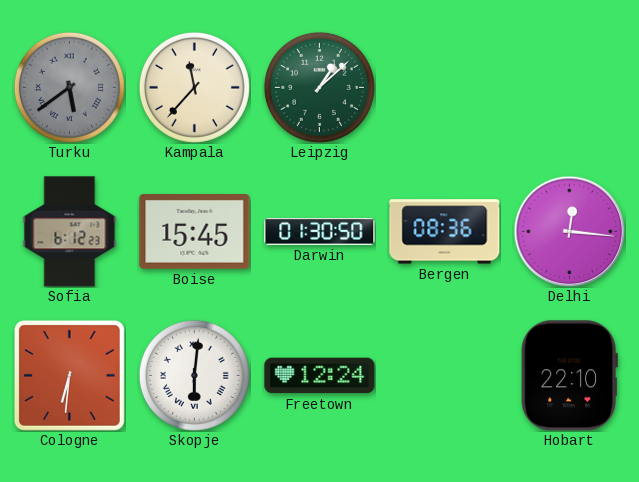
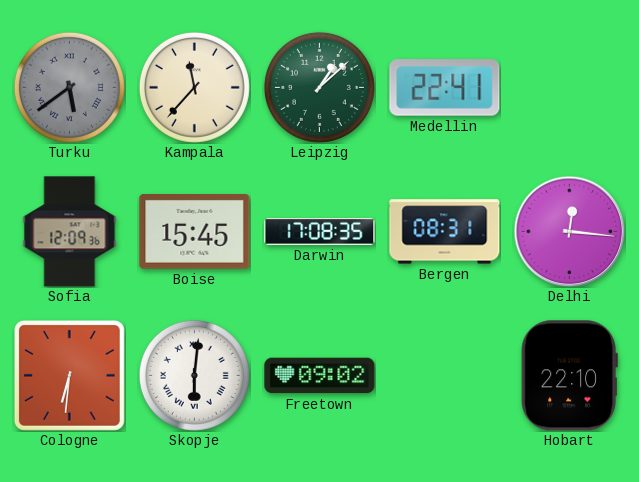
Medellin: none -> 22:41
Sofia: 6:12 -> 12:09
Darwin: 01:30 -> 17:08
Bergen: 08:36 -> 08:31
Freetown: 12:24 -> 09:02
